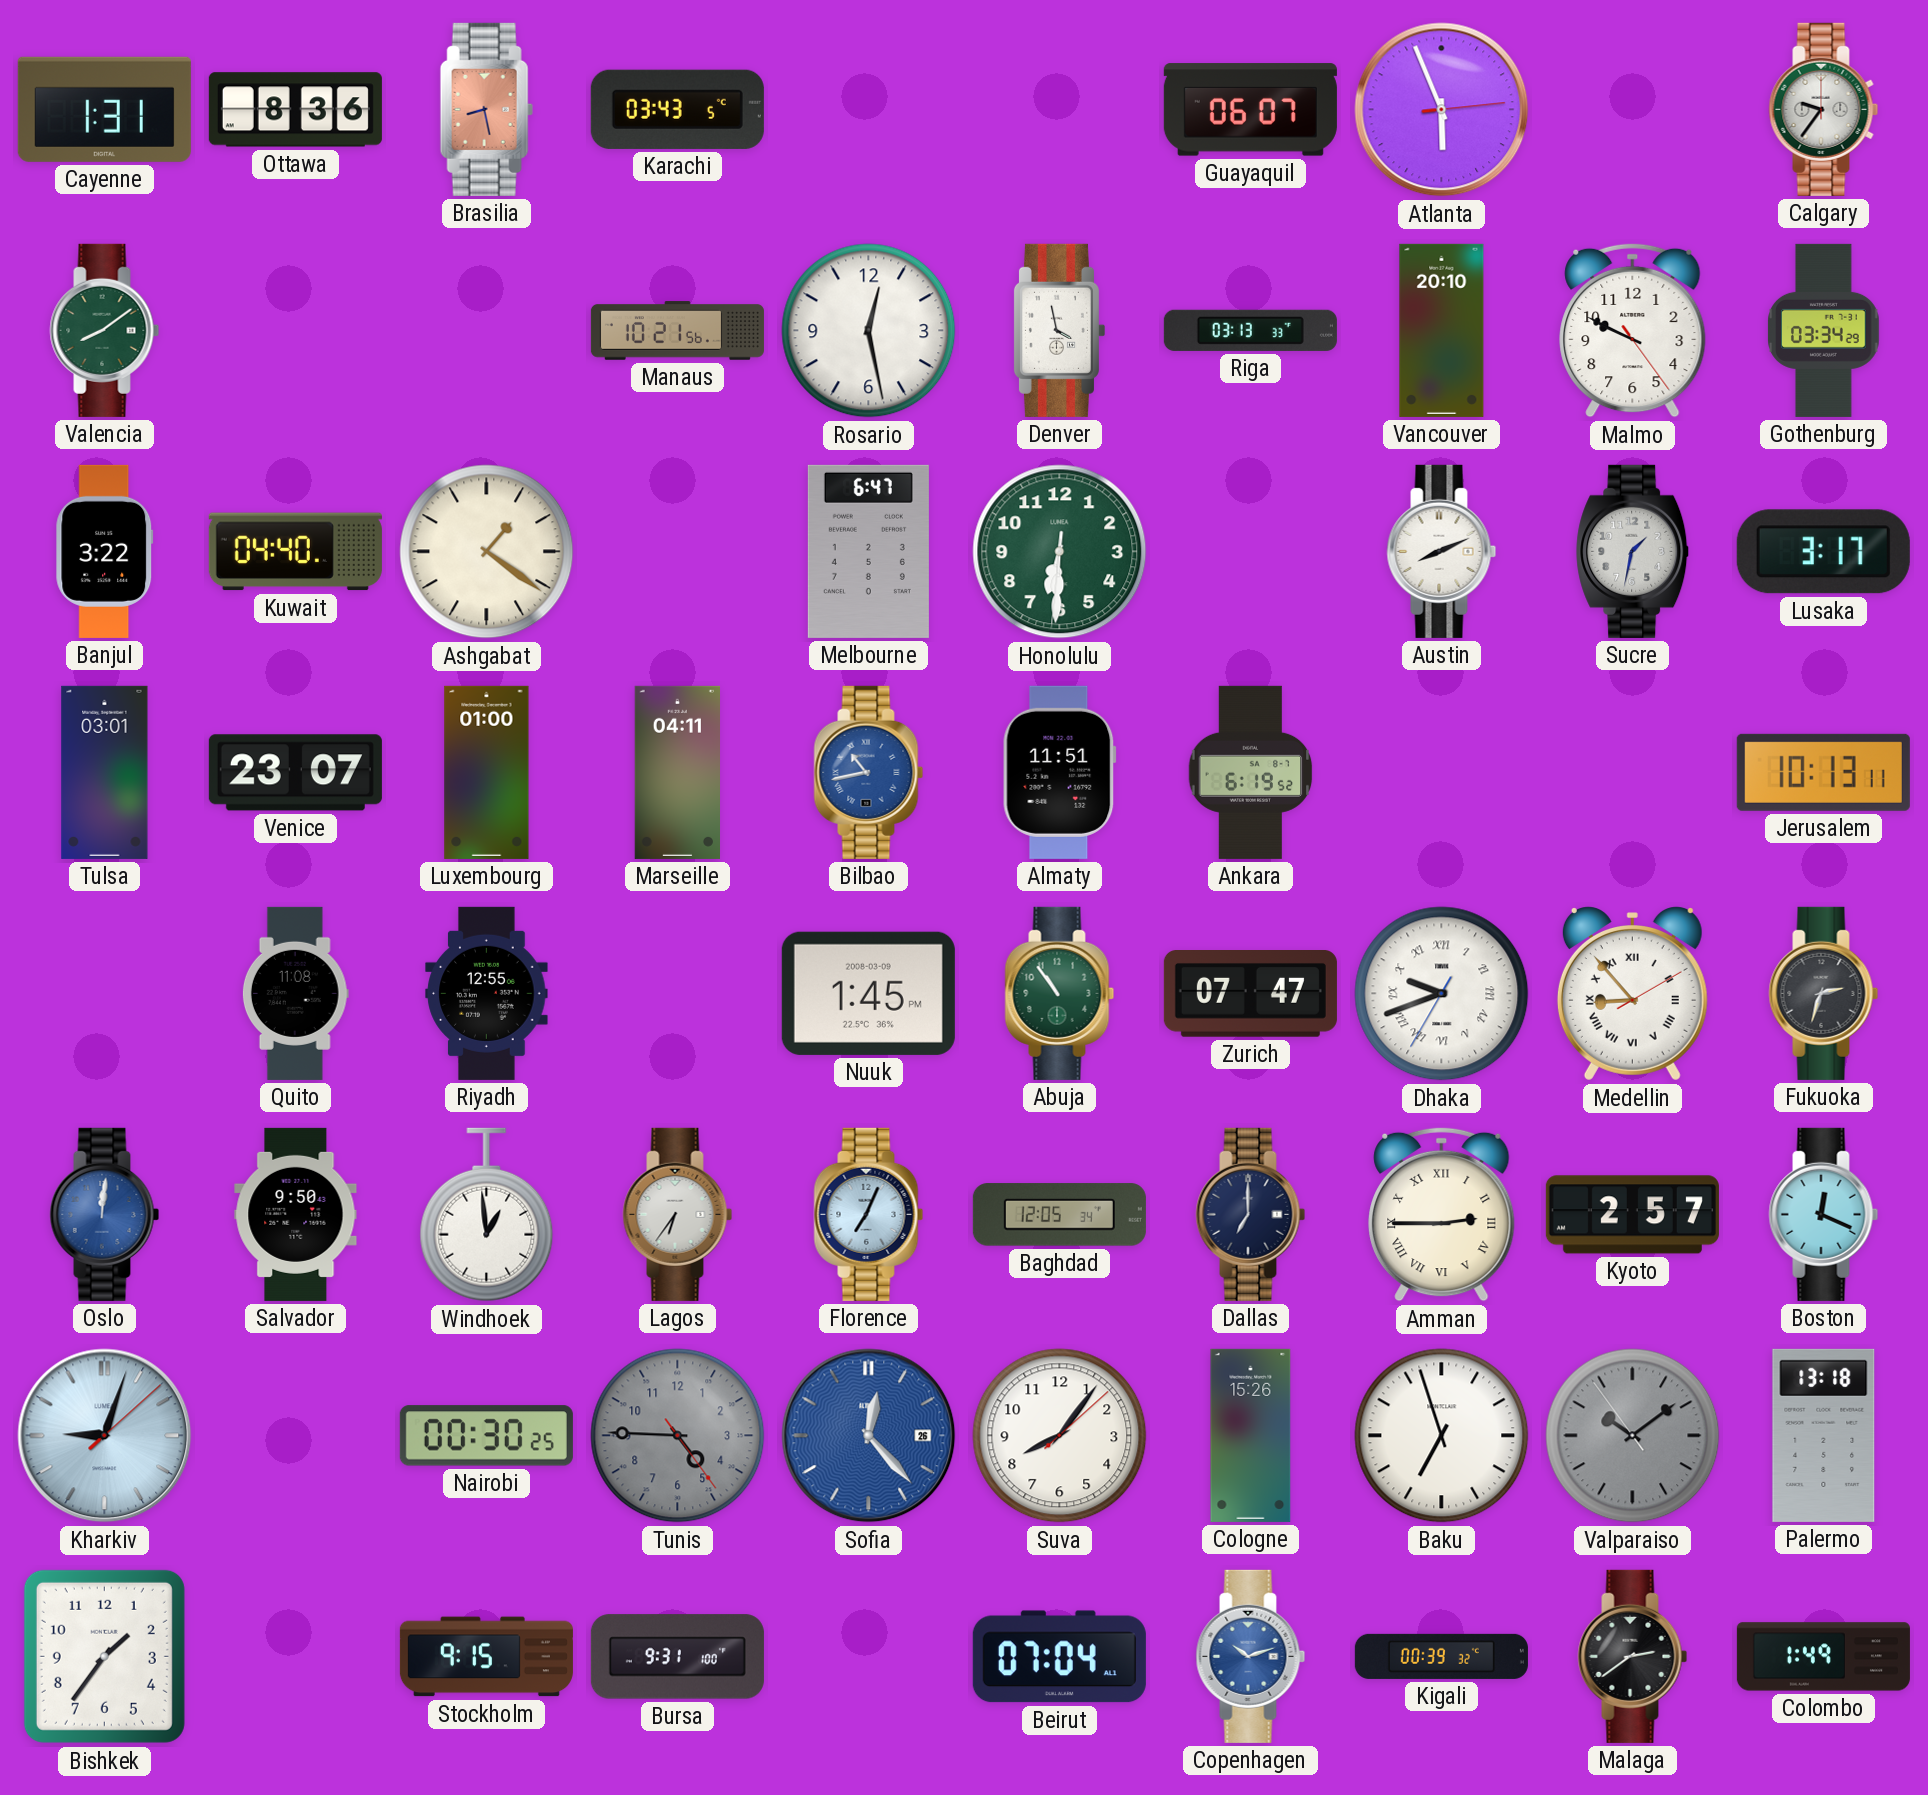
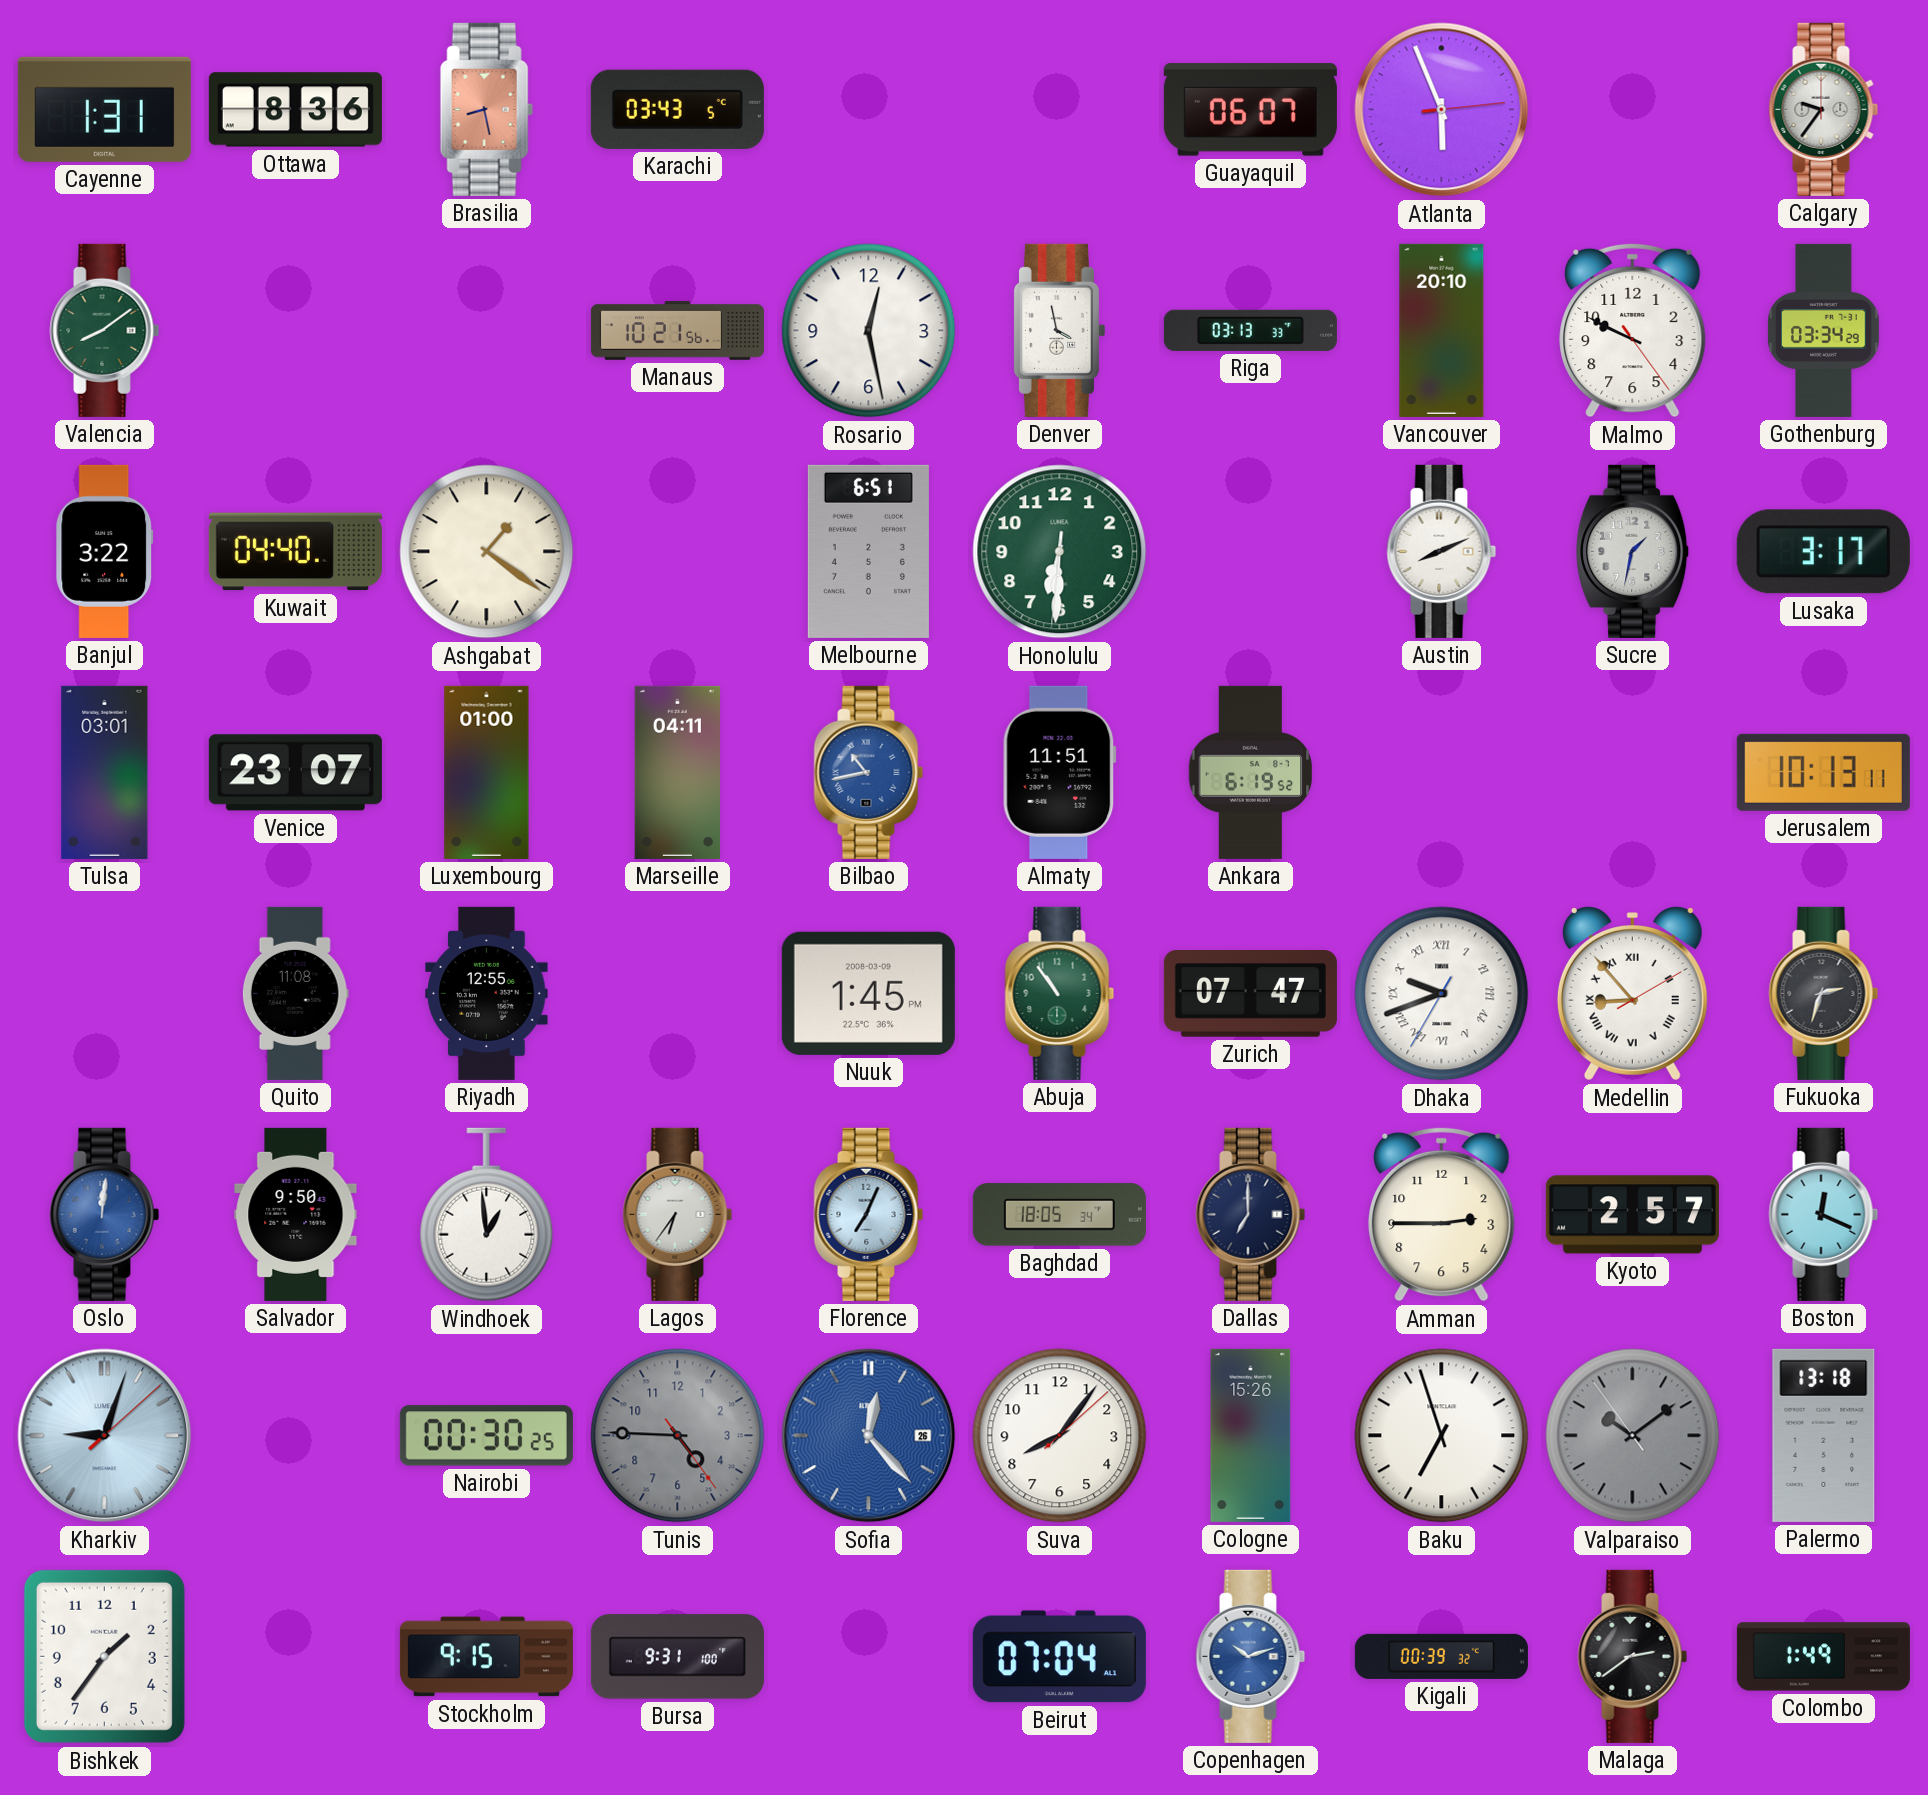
Melbourne: 6:47 -> 6:51
Baghdad: 12:05 -> 18:05
Amman numerals: Roman -> Arabic
